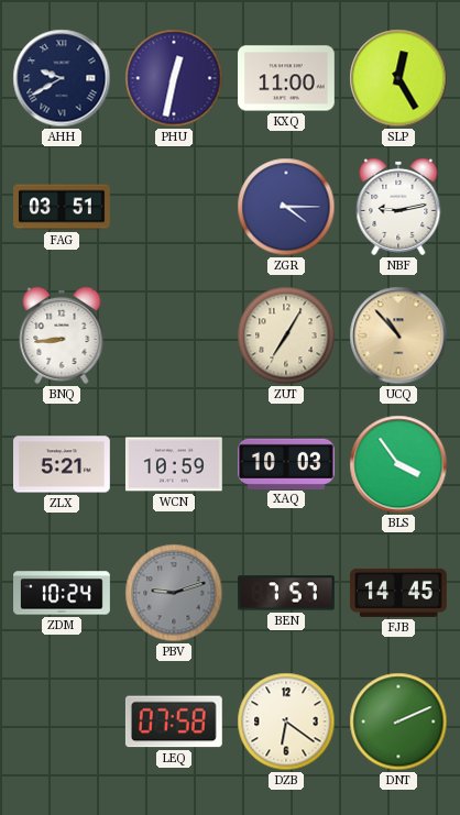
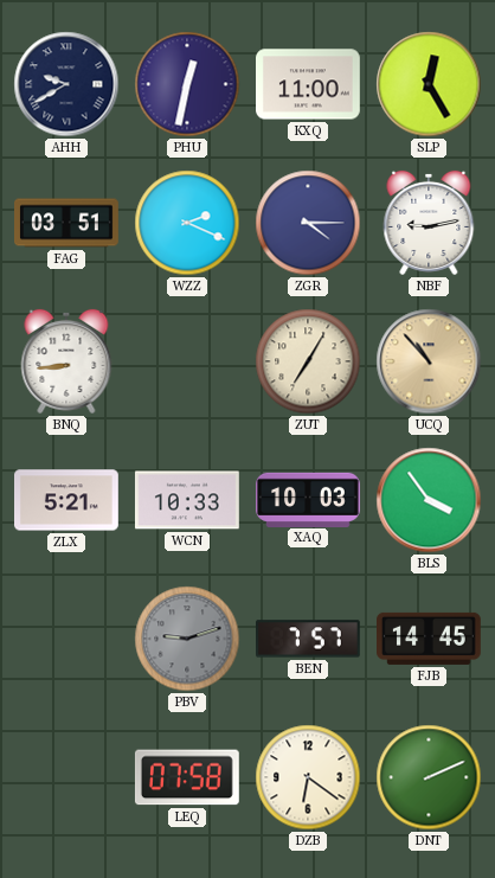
WZZ: none -> 2:19
WCN: 10:59 -> 10:33
ZDM: 10:24 -> none
